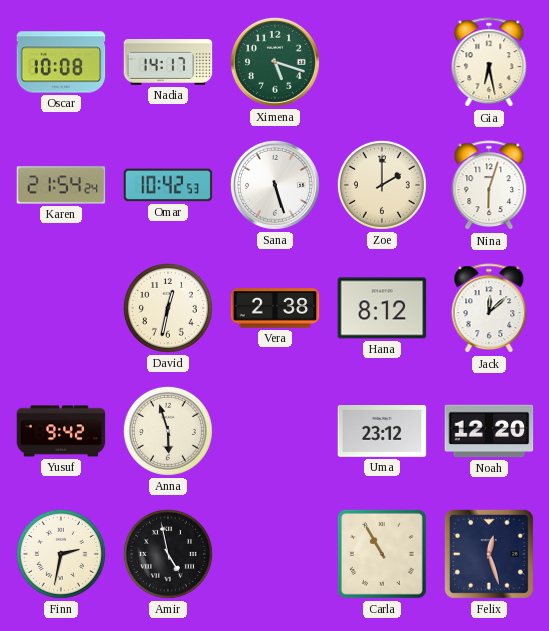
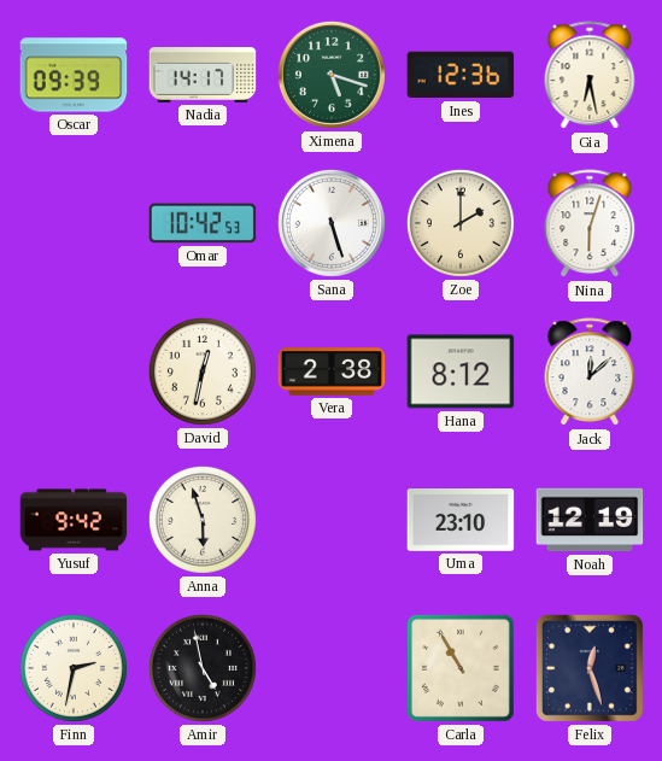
Oscar: 10:08 -> 09:39
Ines: none -> 12:36
Karen: 21:54 -> none
Uma: 23:12 -> 23:10
Noah: 12:20 -> 12:19
